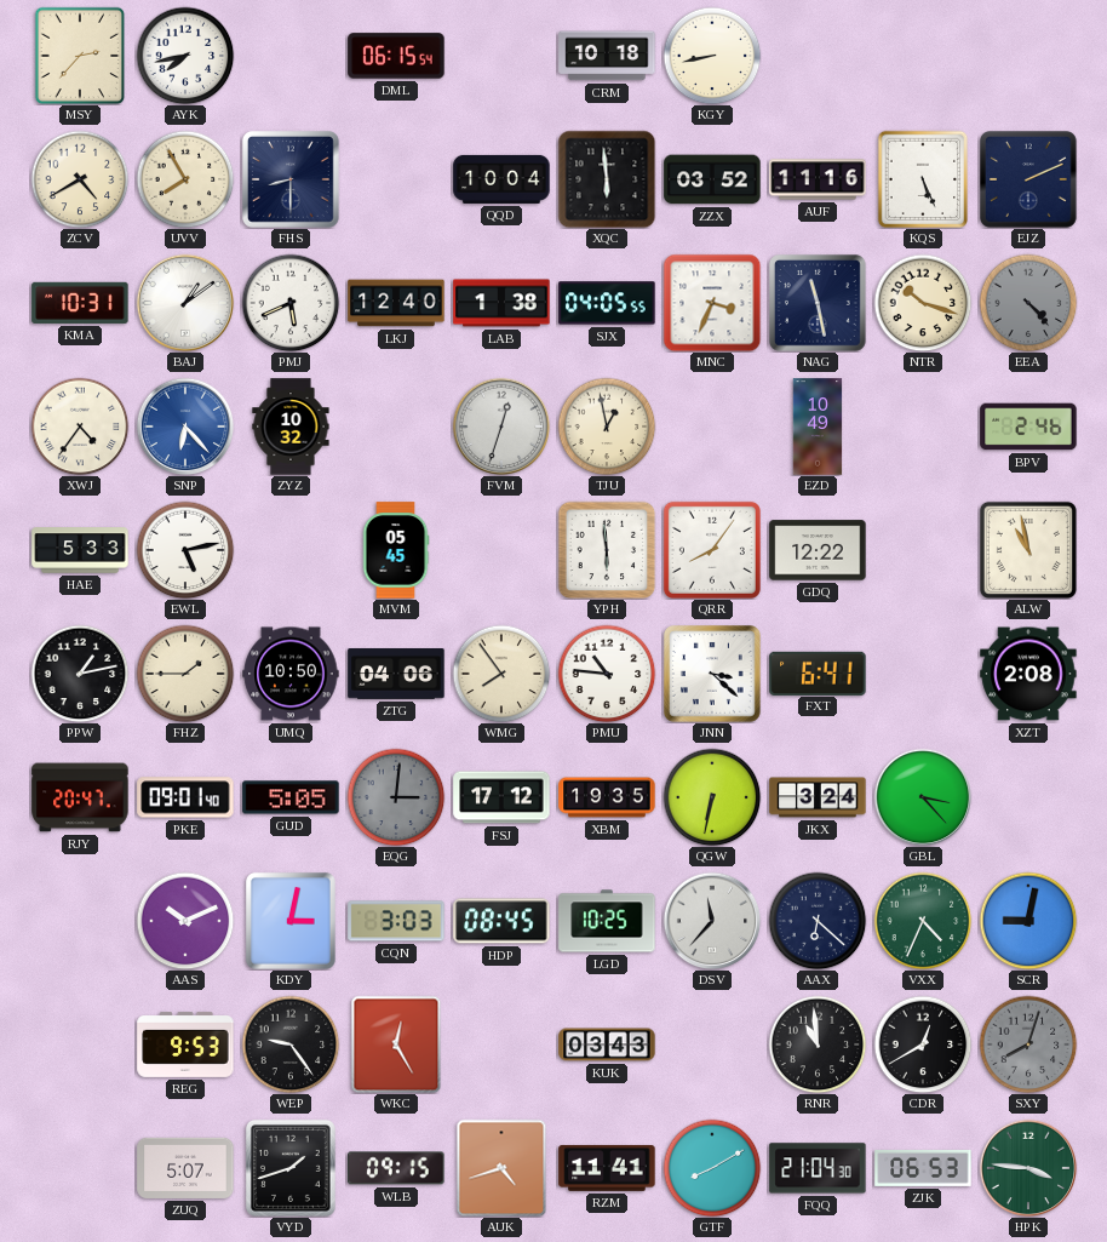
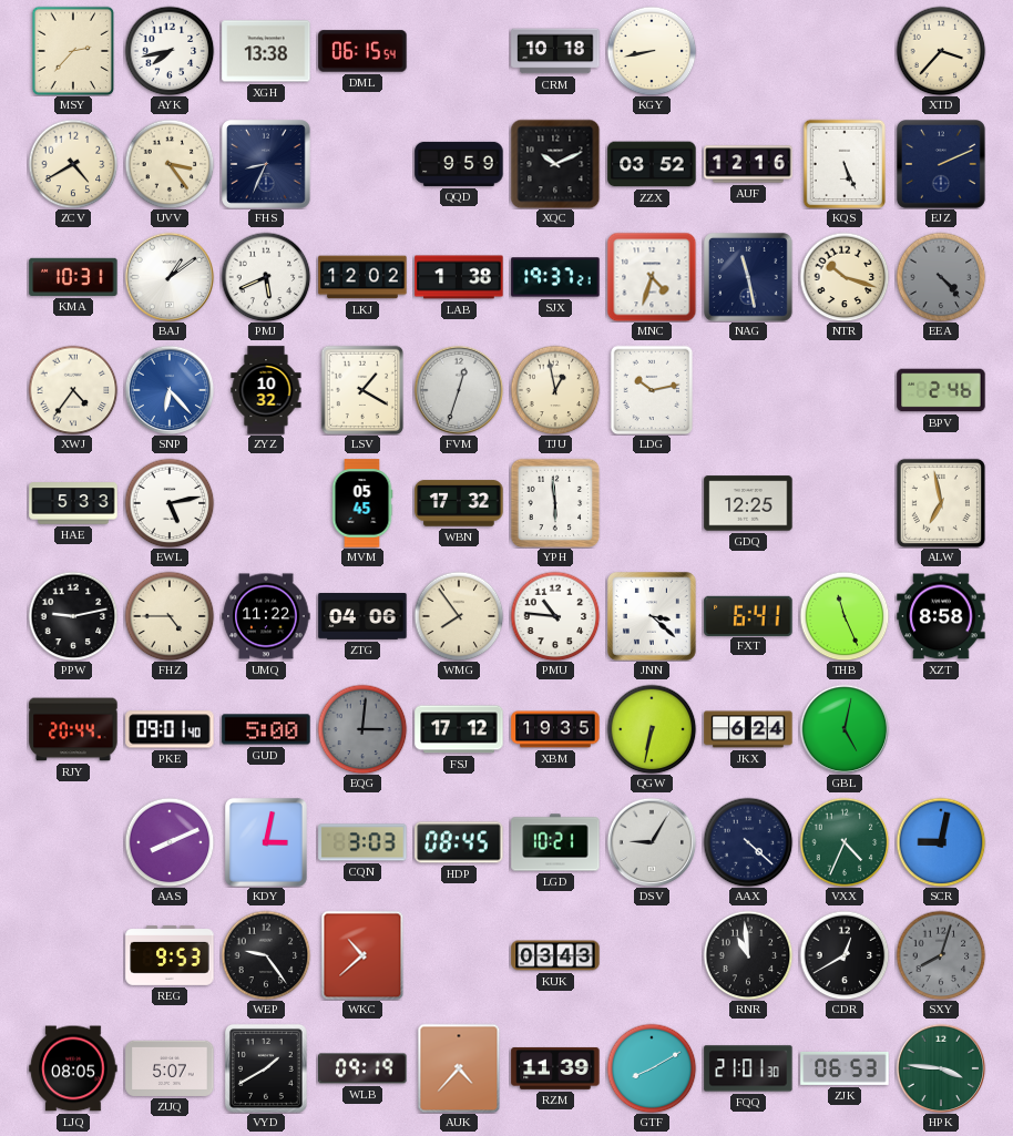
XGH: none -> 13:38
XTD: none -> 3:37
UVV: 7:55 -> 3:24
FHS: 8:30 -> 8:34
QQD: 10:04 -> 9:59
XQC: 5:59 -> 10:11
AUF: 11:16 -> 12:16
LKJ: 12:40 -> 12:02
SJX: 04:05 -> 19:37
MNC: 3:34 -> 4:33
LSV: none -> 1:20
LDG: none -> 10:13
EZD: 10:49 -> none
WBN: none -> 17:32
QRR: 8:06 -> none
GDQ: 12:22 -> 12:25
ALW: 10:58 -> 6:58
PPW: 1:13 -> 9:13
FHZ: 1:45 -> 4:45
UMQ: 10:50 -> 11:22
THB: none -> 11:26
XZT: 2:08 -> 8:58
RJY: 20:47 -> 20:44
GUD: 5:05 -> 5:00
JKX: 3:24 -> 6:24
GBL: 3:23 -> 5:02
AAS: 10:11 -> 8:11
LGD: 10:25 -> 10:21
DSV: 11:37 -> 9:05
AAX: 6:22 -> 4:22
WKC: 12:25 -> 10:38
LJQ: none -> 08:05
VYD: 1:42 -> 1:40
WLB: 09:15 -> 09:19
AUK: 4:42 -> 4:37
RZM: 11:41 -> 11:39
FQQ: 21:04 -> 21:01
